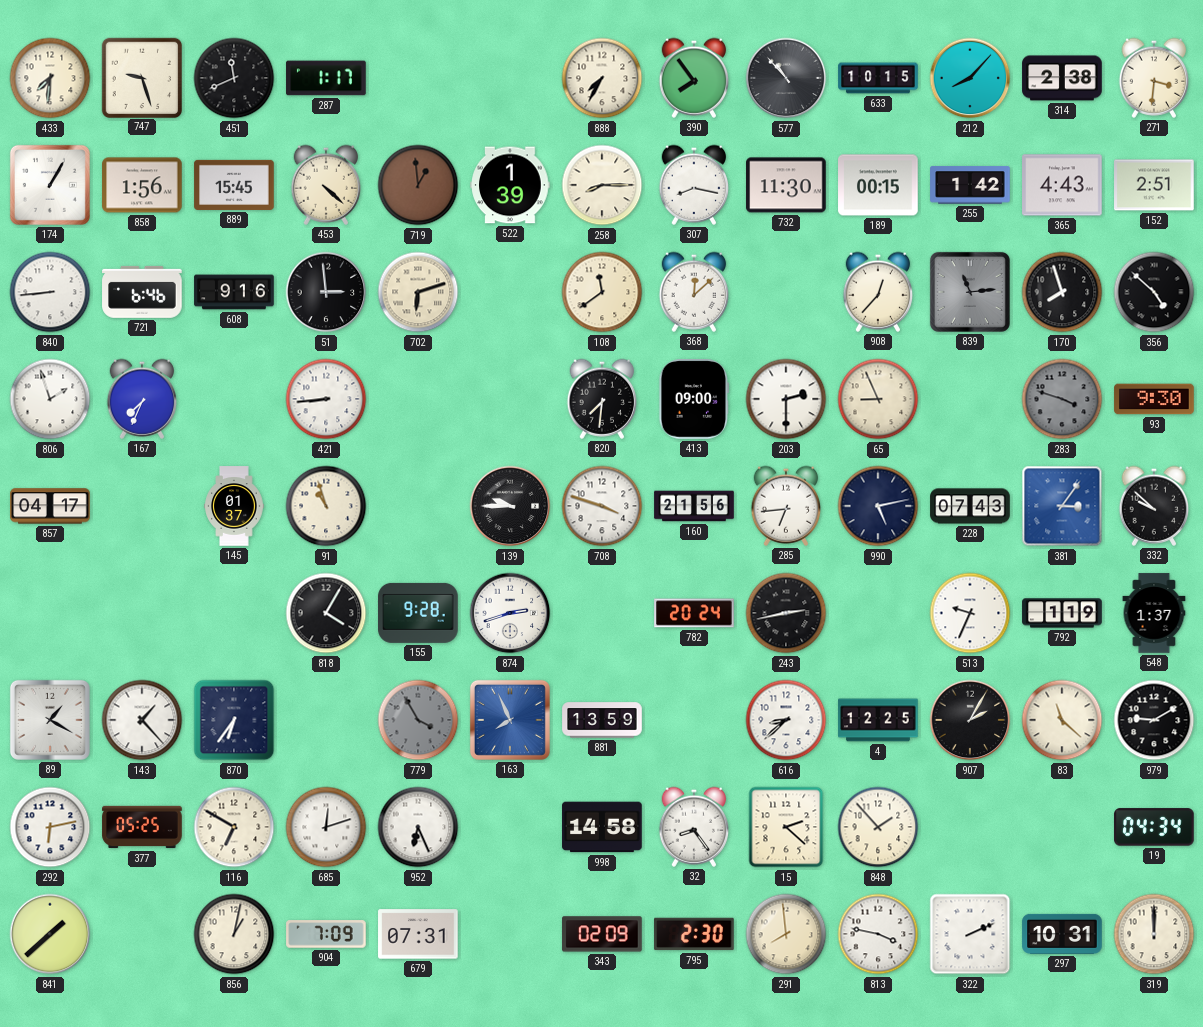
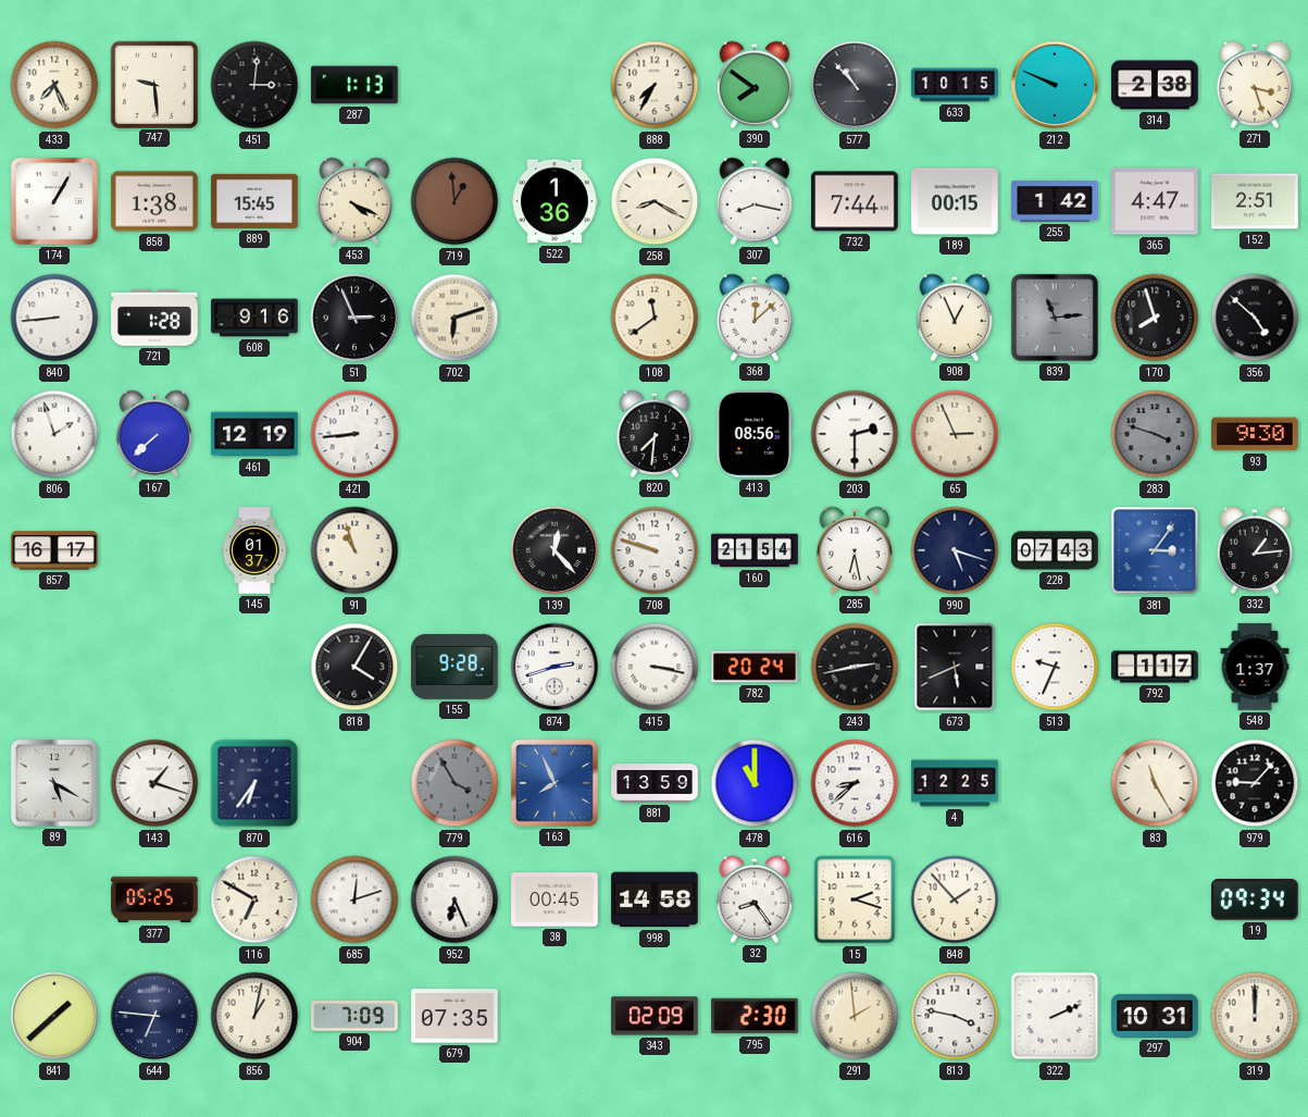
433: 7:31 -> 7:26
747: 9:27 -> 9:29
451: 11:41 -> 3:01
287: 1:17 -> 1:13
390: 7:54 -> 7:51
212: 8:07 -> 9:49
271: 3:31 -> 3:27
858: 1:56 -> 1:38
453: 4:22 -> 4:19
522: 1:39 -> 1:36
258: 8:15 -> 8:20
732: 11:30 -> 7:44
365: 4:43 -> 4:47
721: 6:46 -> 1:28
51: 2:59 -> 2:56
908: 12:37 -> 12:56
167: 7:34 -> 7:38
461: none -> 12:19
413: 09:00 -> 08:56
65: 8:56 -> 2:56
857: 04:17 -> 16:17
139: 9:45 -> 12:23
708: 3:48 -> 9:48
160: 21:56 -> 21:54
285: 6:44 -> 6:28
990: 5:13 -> 5:18
332: 9:52 -> 1:14
415: none -> 3:17
673: none -> 5:41
792: 1:19 -> 1:17
89: 1:20 -> 5:20
143: 1:23 -> 1:18
478: none -> 11:00
907: 2:05 -> none
83: 11:22 -> 11:25
979: 9:10 -> 9:07
292: 6:13 -> none
38: none -> 00:45
15: 2:22 -> 2:18
19: 04:34 -> 09:34
644: none -> 6:46
679: 07:31 -> 07:35
291: 7:59 -> 1:59
